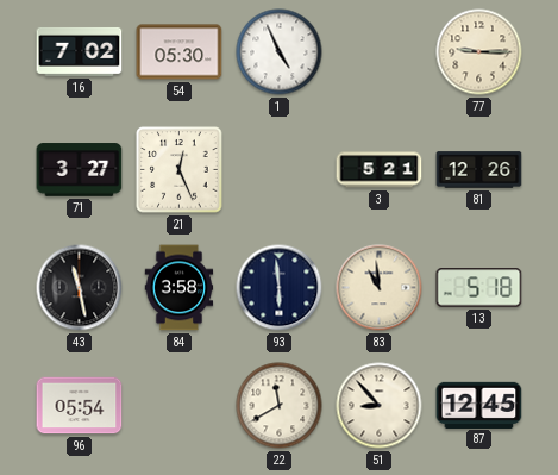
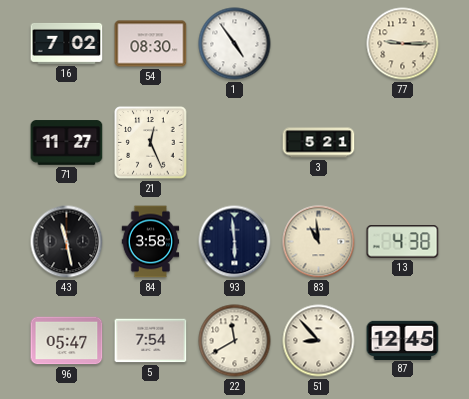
54: 05:30 -> 08:30
1: 4:56 -> 4:54
71: 3:27 -> 11:27
81: 12:26 -> none
13: 5:18 -> 4:38
96: 05:54 -> 05:47
5: none -> 7:54
